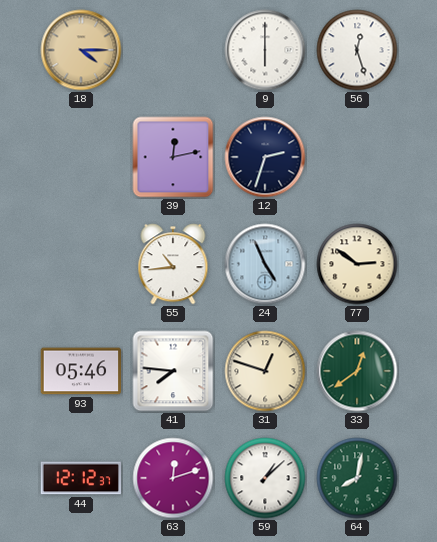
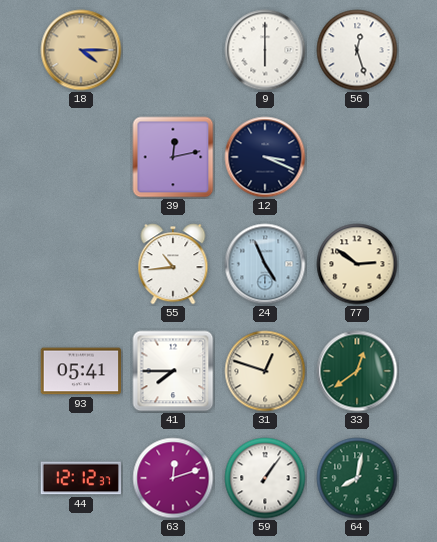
12: 2:33 -> 3:19
93: 05:46 -> 05:41
41: 7:46 -> 7:45
59: 1:08 -> 1:06
